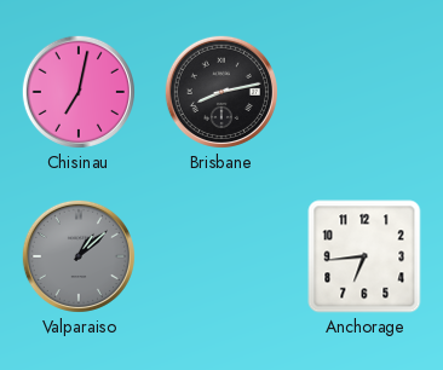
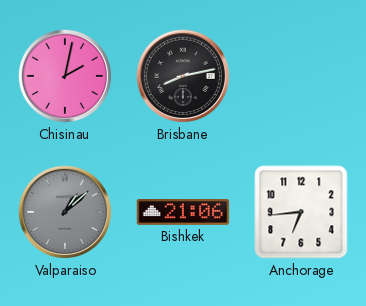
Chisinau: 7:02 -> 2:02
Bishkek: none -> 21:06
